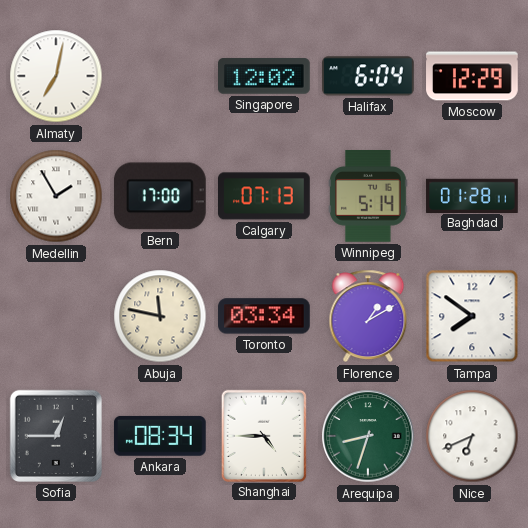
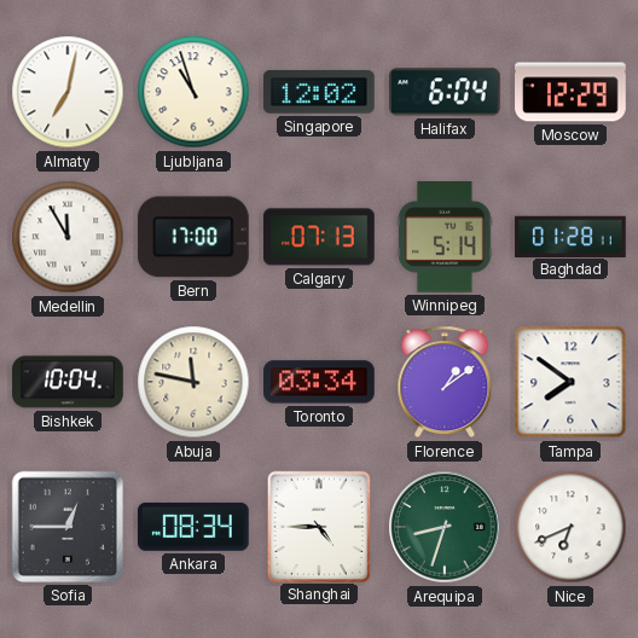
Ljubljana: none -> 10:57
Medellin: 1:55 -> 11:55
Bishkek: none -> 10:04
Florence: 1:10 -> 1:09
